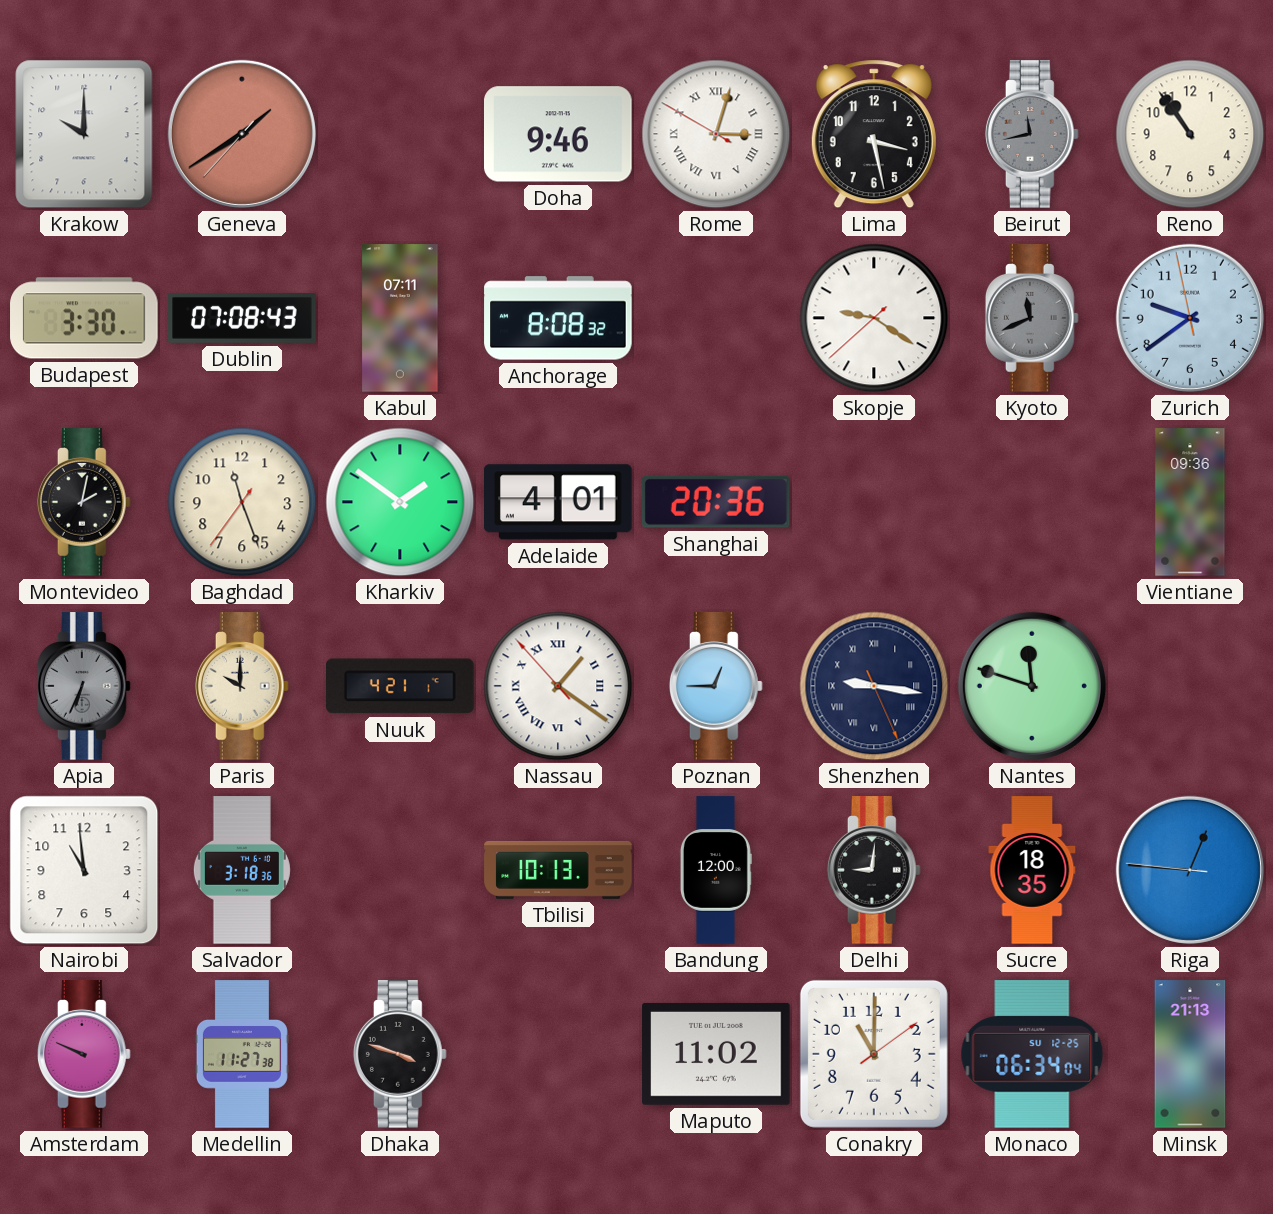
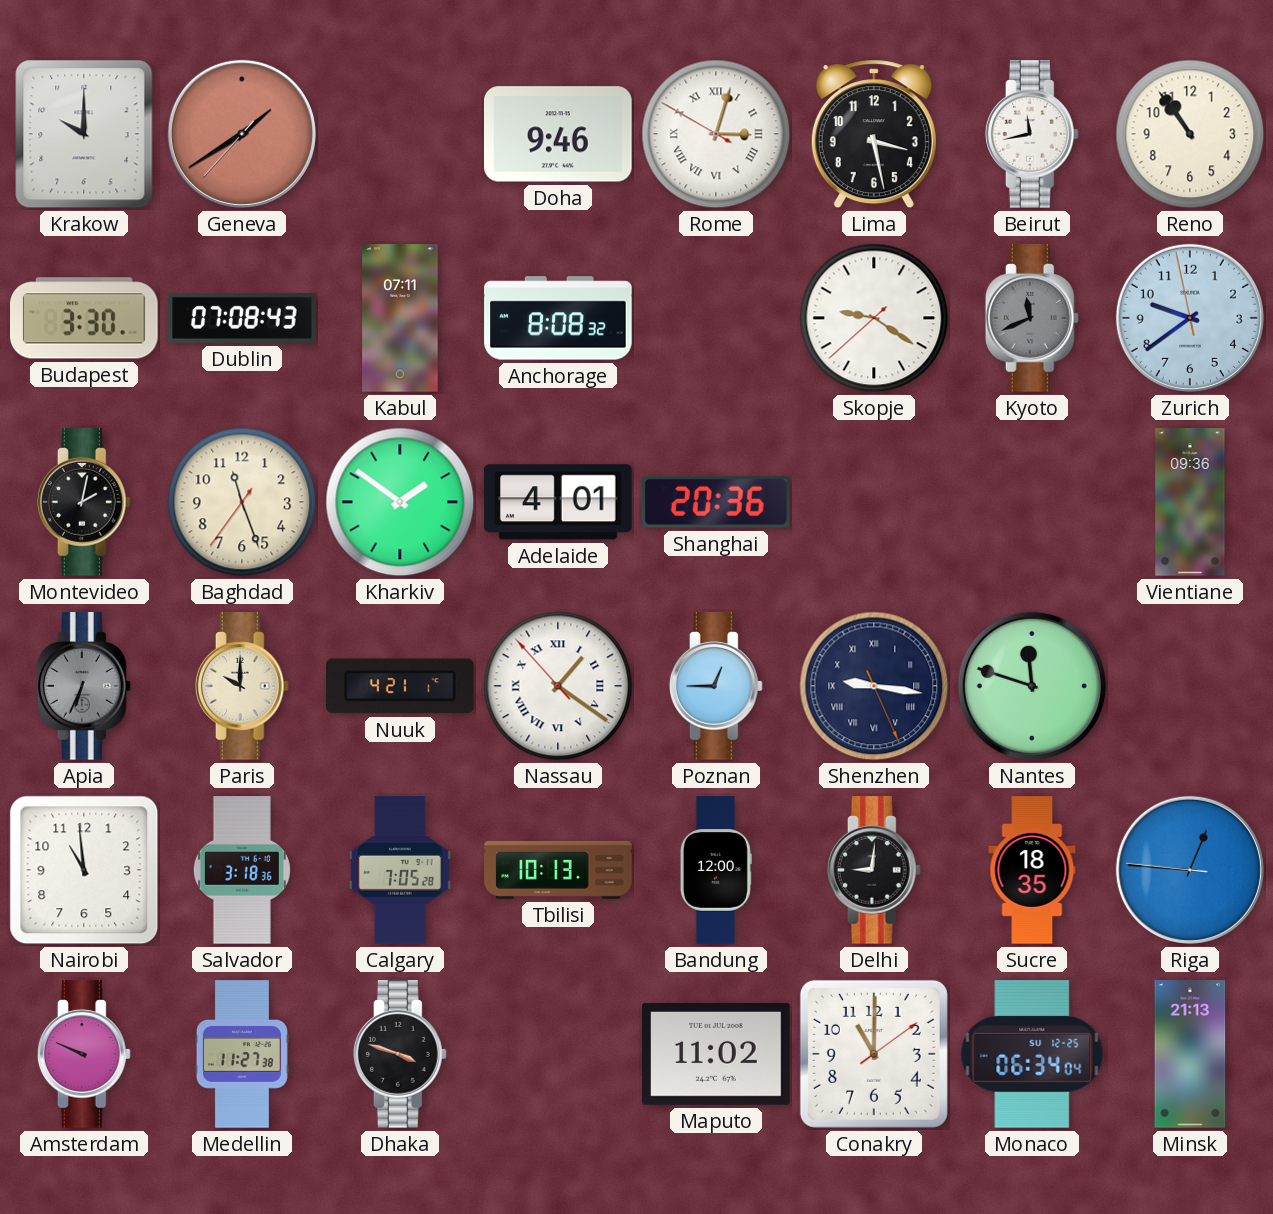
Beirut dial: grey -> white
Calgary: none -> 7:05
